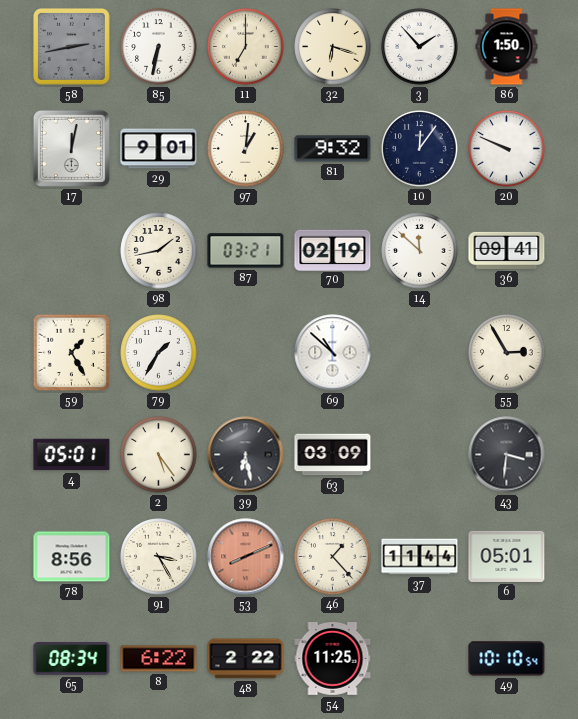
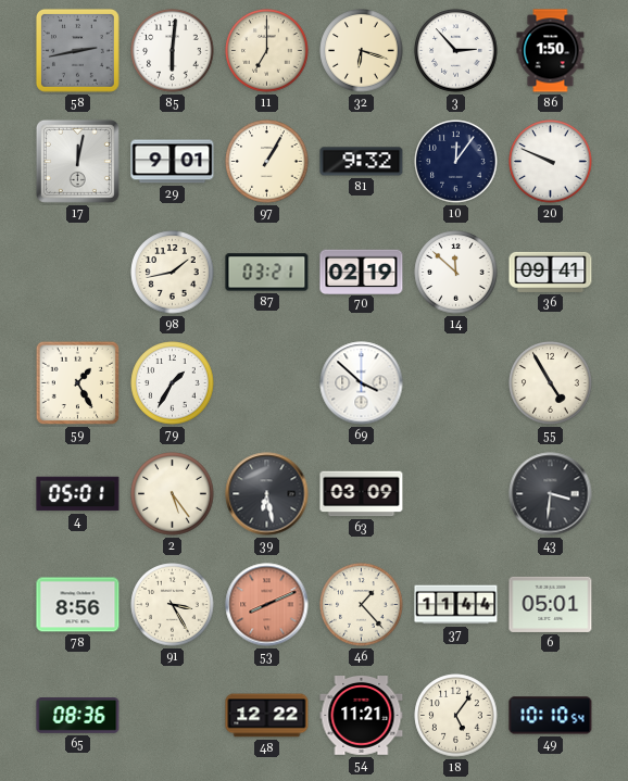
85: 6:32 -> 6:01
3: 1:53 -> 2:53
97: 1:01 -> 1:05
69: 10:52 -> 3:52
55: 2:55 -> 4:55
65: 08:34 -> 08:36
8: 6:22 -> none
48: 2:22 -> 12:22
54: 11:25 -> 11:21
18: none -> 5:06
